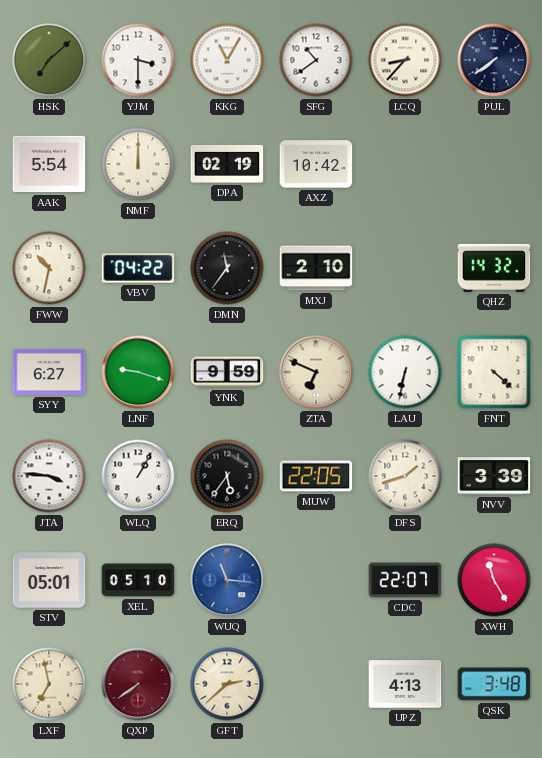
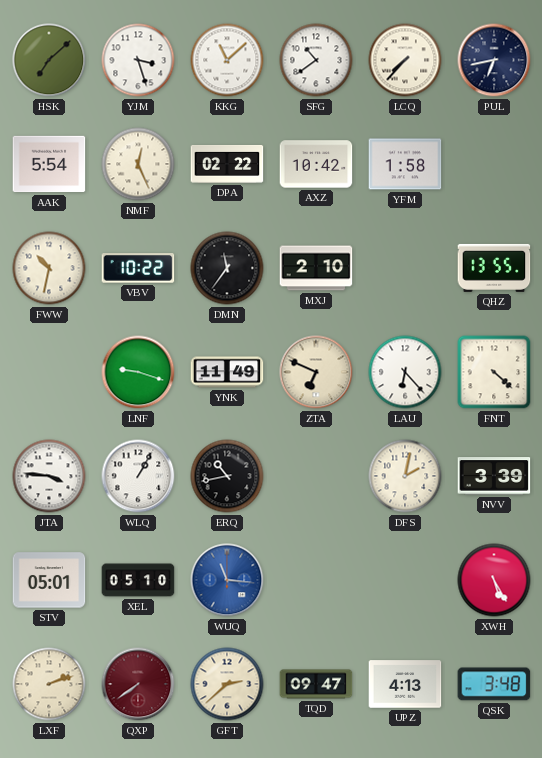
YJM: 3:30 -> 3:27
KKG: 11:05 -> 11:08
LCQ: 8:37 -> 7:37
PUL: 7:39 -> 6:43
NMF: 12:00 -> 12:26
DPA: 02:19 -> 02:22
YFM: none -> 1:58
VBV: 04:22 -> 10:22
QHZ: 14:32 -> 13:55
SYY: 6:27 -> none
YNK: 9:59 -> 11:49
LAU: 6:32 -> 6:23
ERQ: 5:36 -> 10:43
MUW: 22:05 -> none
DFS: 1:42 -> 2:02
CDC: 22:07 -> none
XWH: 11:25 -> 5:25
LXF: 6:58 -> 2:12
TQD: none -> 09:47
